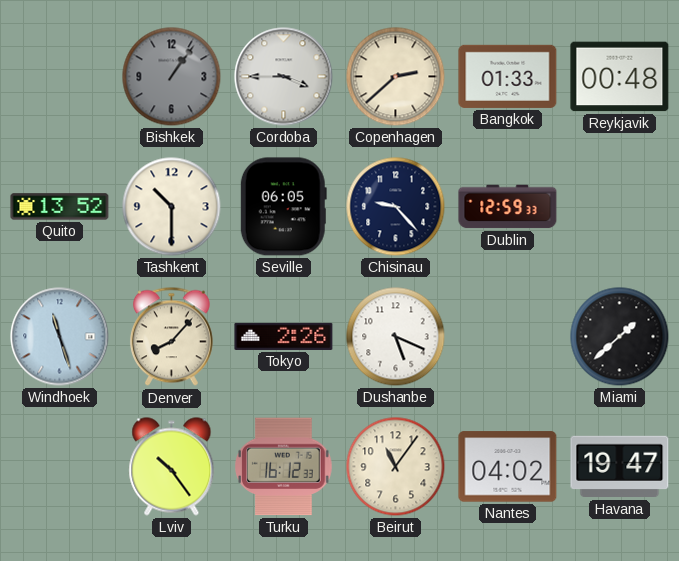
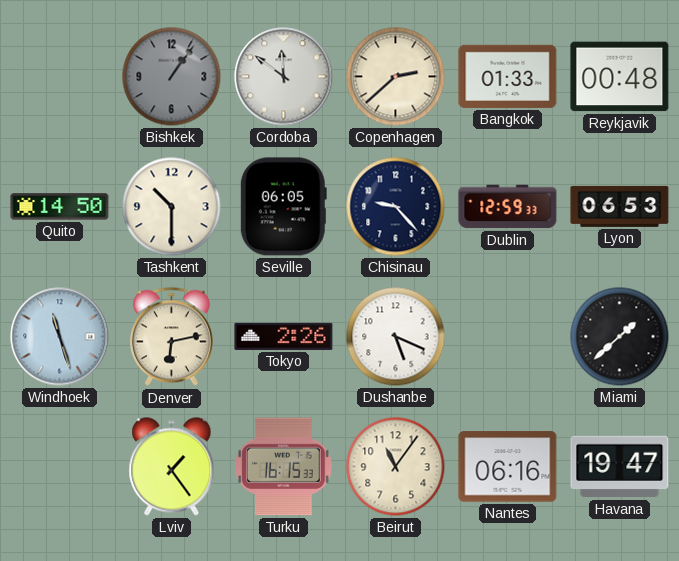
Cordoba: 3:45 -> 11:51
Quito: 13:52 -> 14:50
Lyon: none -> 06:53
Denver: 8:07 -> 6:13
Lviv: 10:24 -> 1:24
Turku: 16:12 -> 16:15
Nantes: 04:02 -> 06:16
